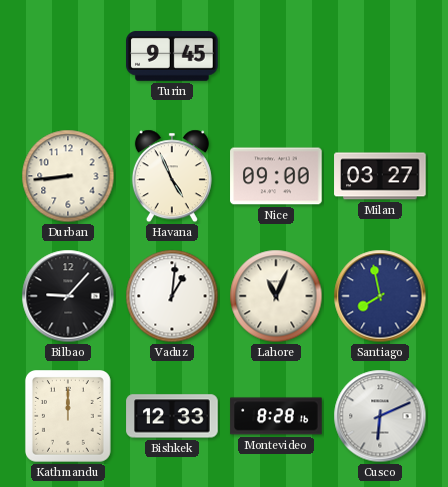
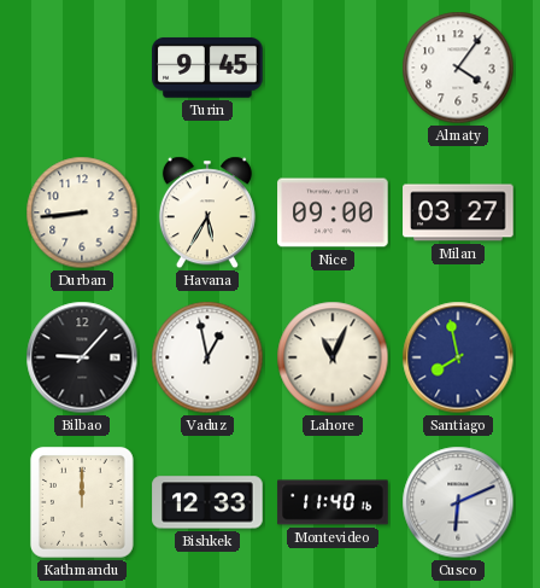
Almaty: none -> 4:06
Havana: 4:56 -> 5:35
Vaduz: 1:01 -> 12:58
Montevideo: 8:28 -> 11:40
